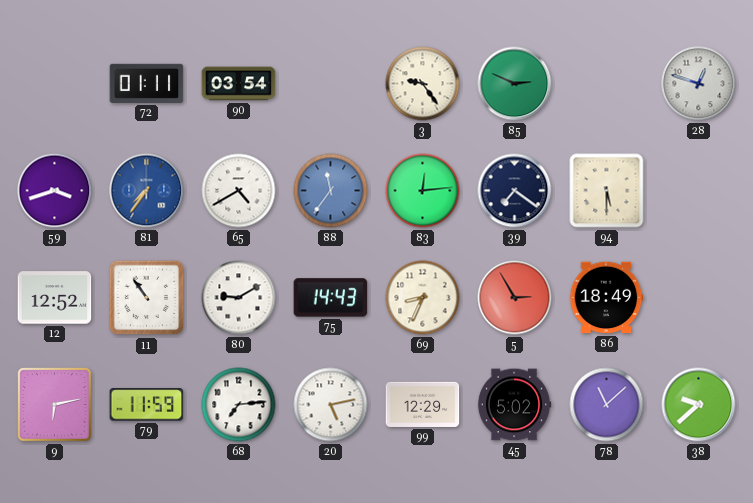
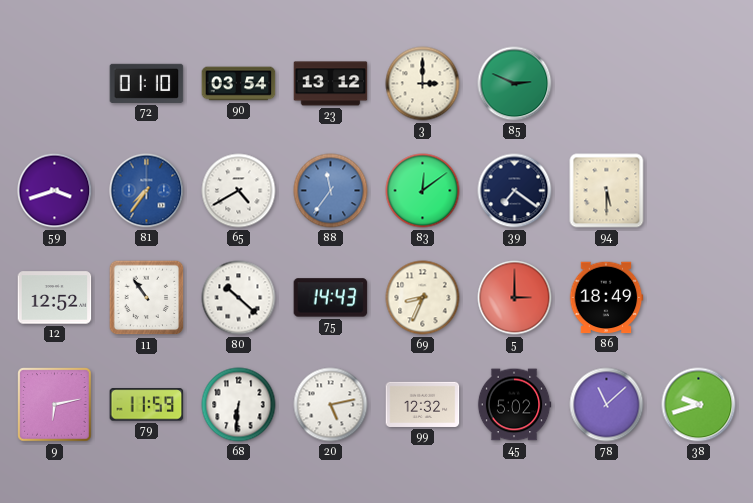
72: 01:11 -> 01:10
23: none -> 13:12
3: 9:24 -> 3:00
28: 12:48 -> none
83: 12:14 -> 12:09
80: 9:10 -> 10:22
5: 2:55 -> 3:00
68: 7:14 -> 6:31
99: 12:29 -> 12:32
38: 9:38 -> 9:42
